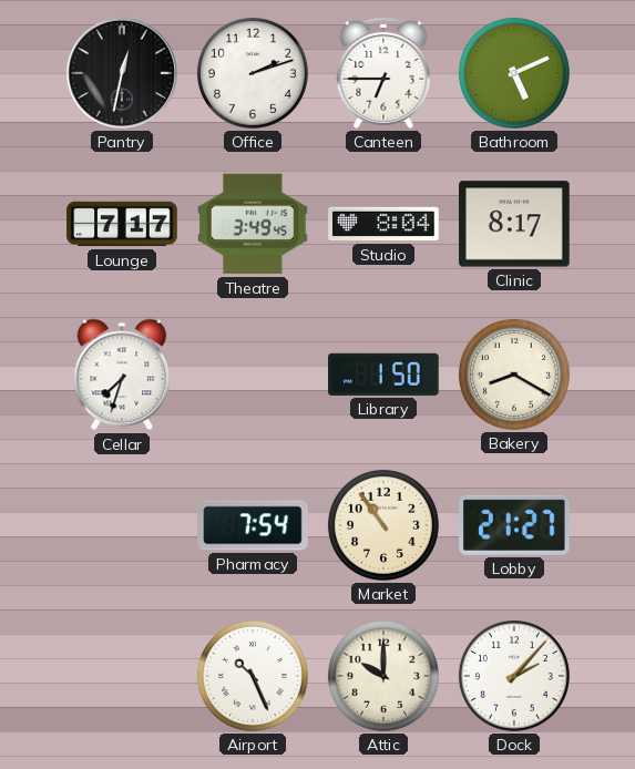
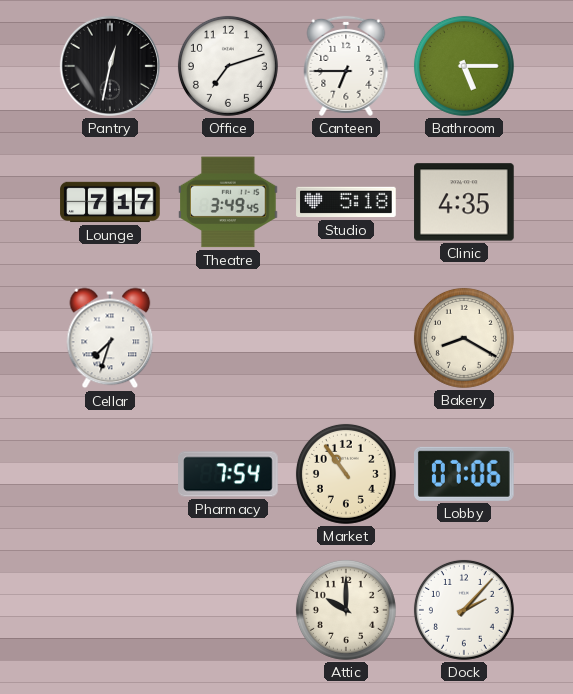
Office: 2:12 -> 7:12
Bathroom: 5:11 -> 5:15
Studio: 8:04 -> 5:18
Clinic: 8:17 -> 4:35
Library: 1:50 -> none
Lobby: 21:27 -> 07:06
Airport: 10:26 -> none
